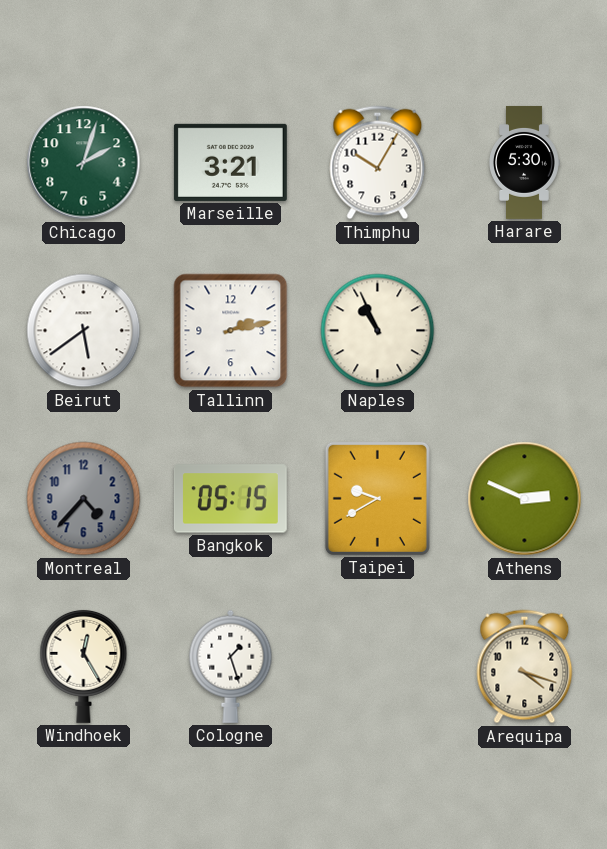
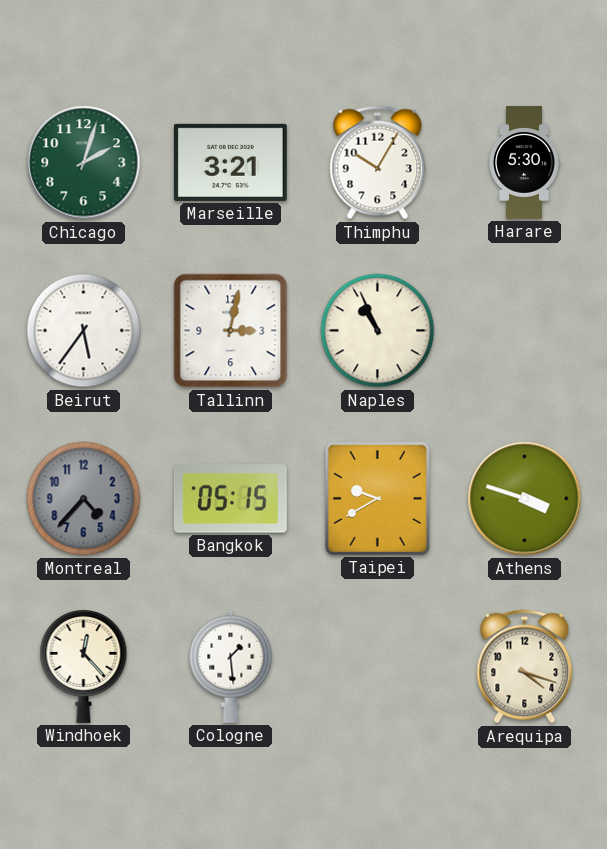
Beirut: 5:39 -> 5:36
Tallinn: 2:13 -> 3:02
Athens: 2:49 -> 3:48
Windhoek: 12:25 -> 12:23
Cologne: 1:27 -> 1:29
